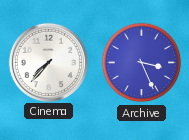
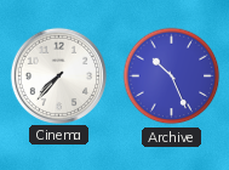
Archive: 3:26 -> 10:26
